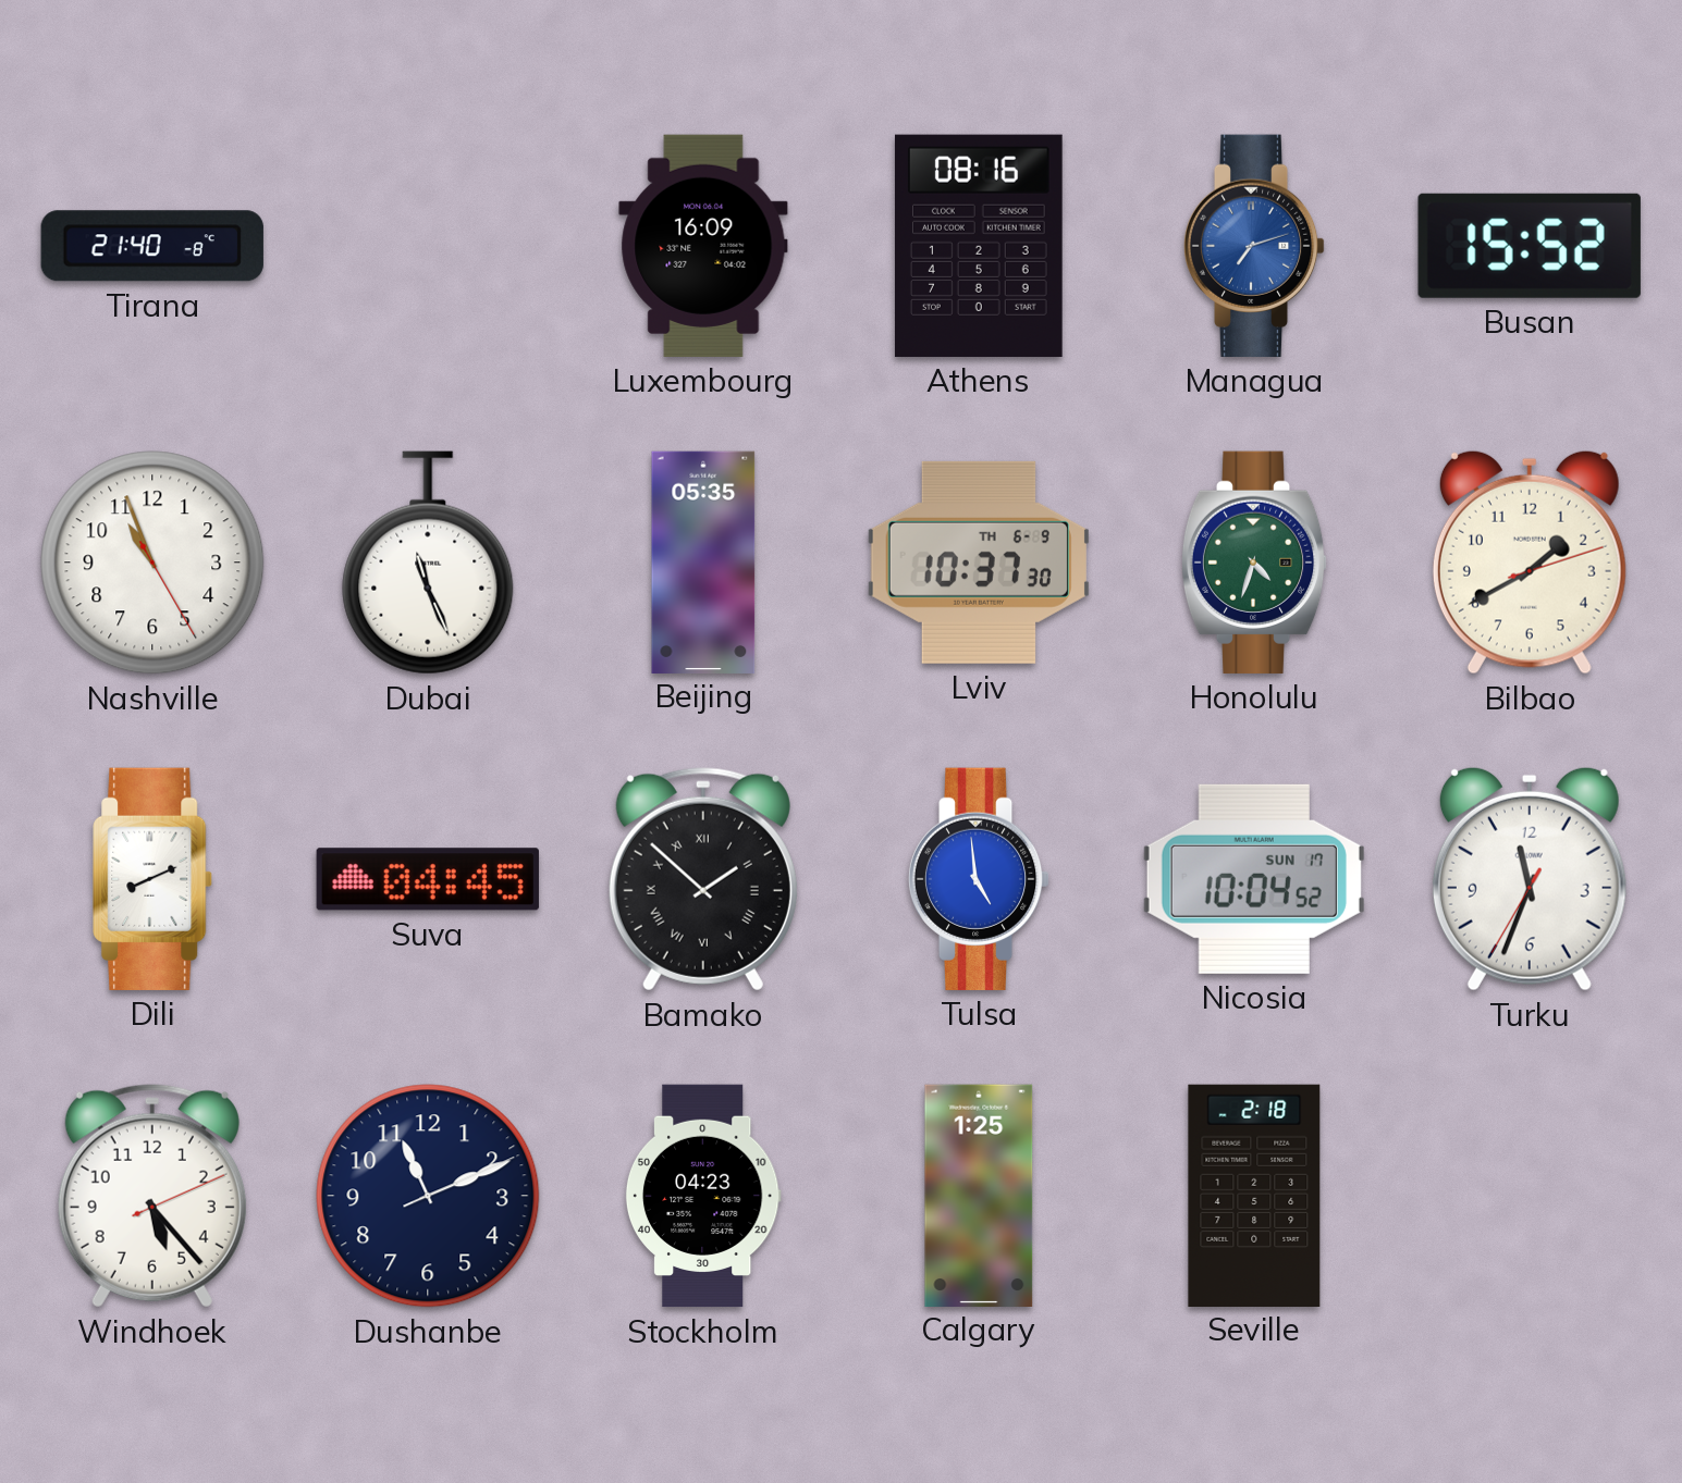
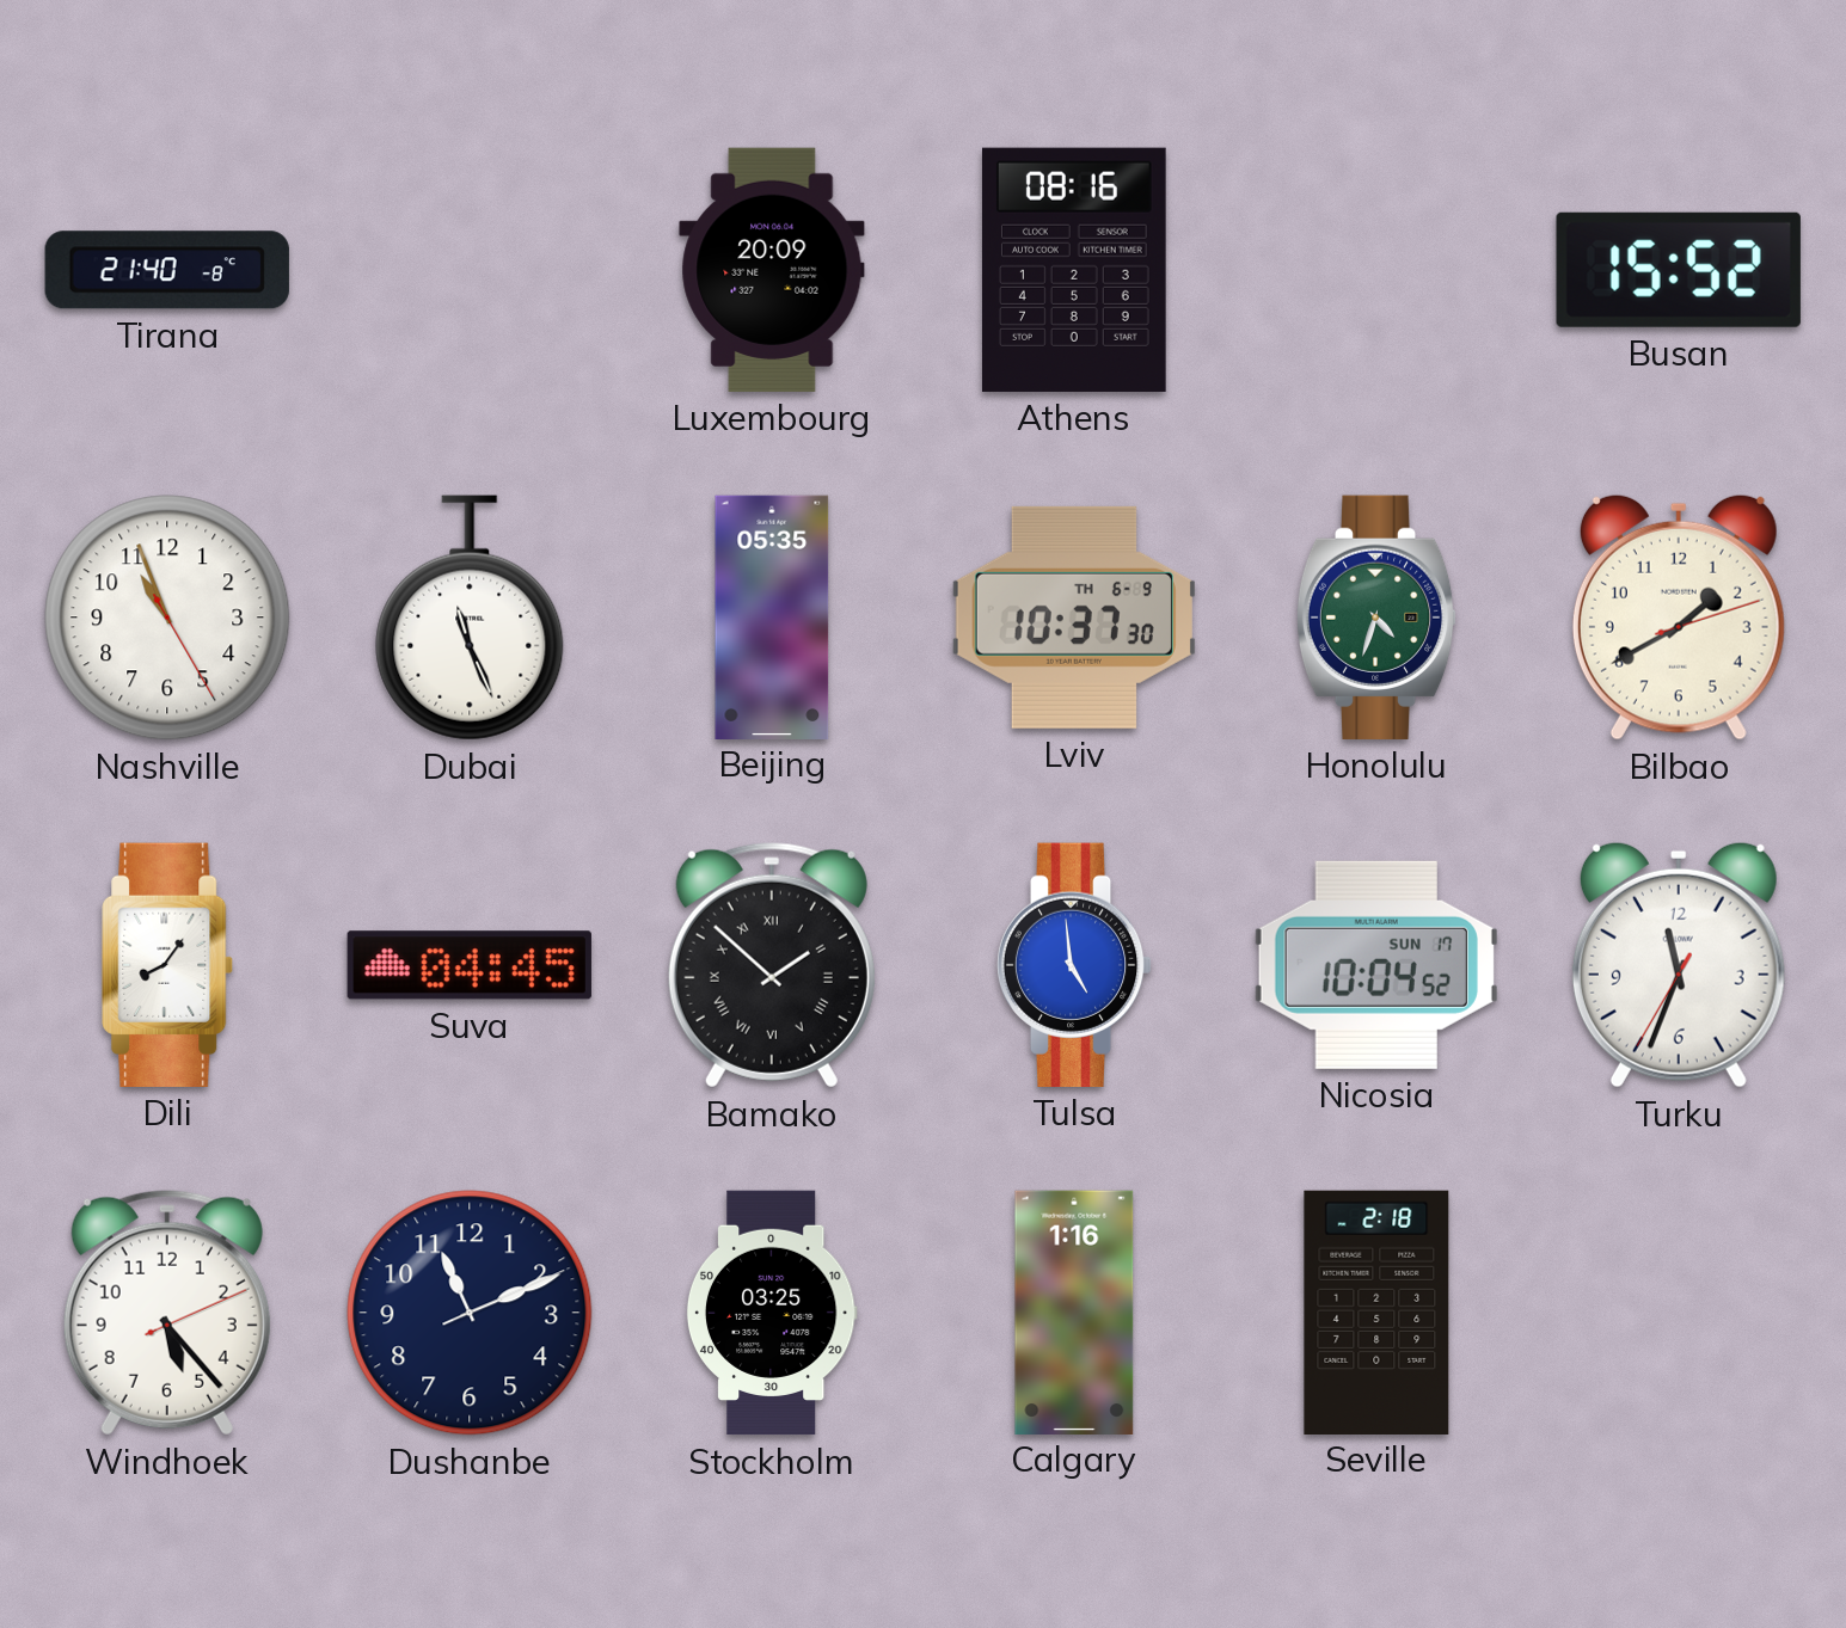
Luxembourg: 16:09 -> 20:09
Managua: 7:12 -> none
Dili: 8:11 -> 8:06
Stockholm: 04:23 -> 03:25
Calgary: 1:25 -> 1:16
